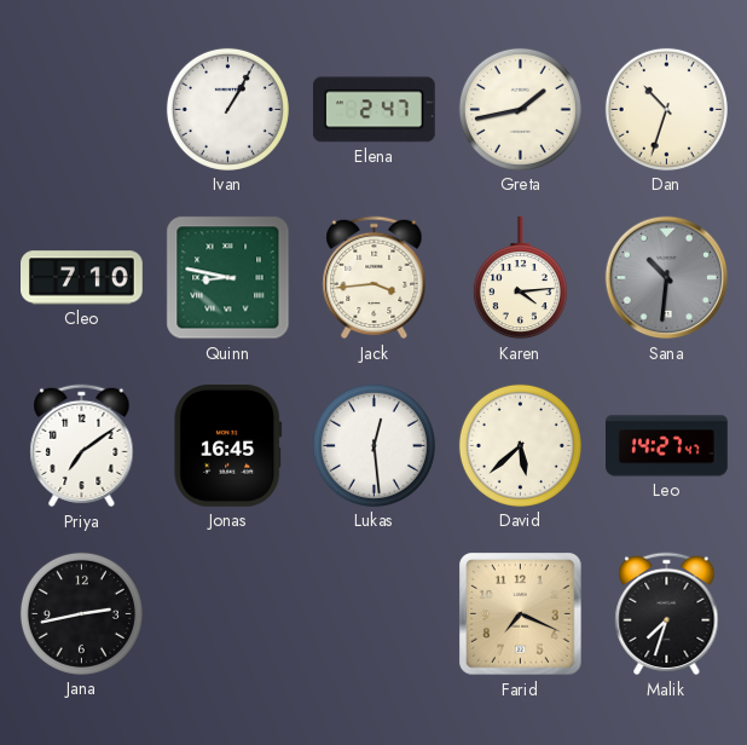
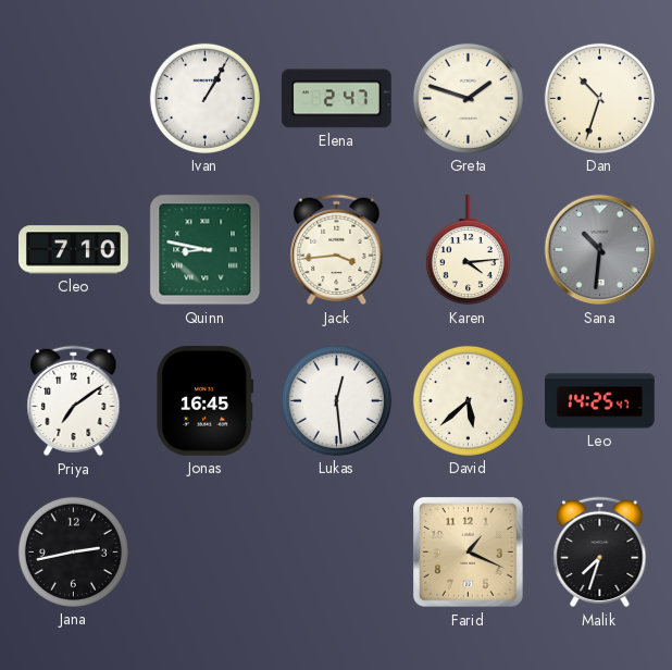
Greta: 1:43 -> 1:48
Leo: 14:27 -> 14:25
Farid: 7:19 -> 1:19
